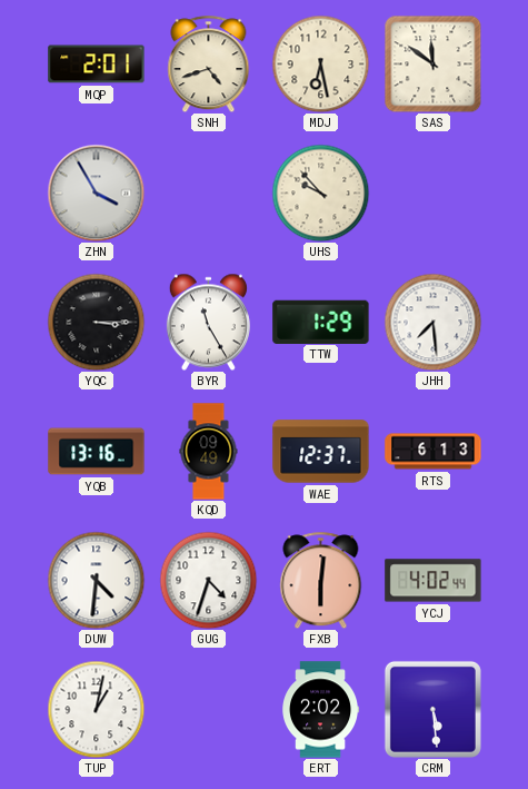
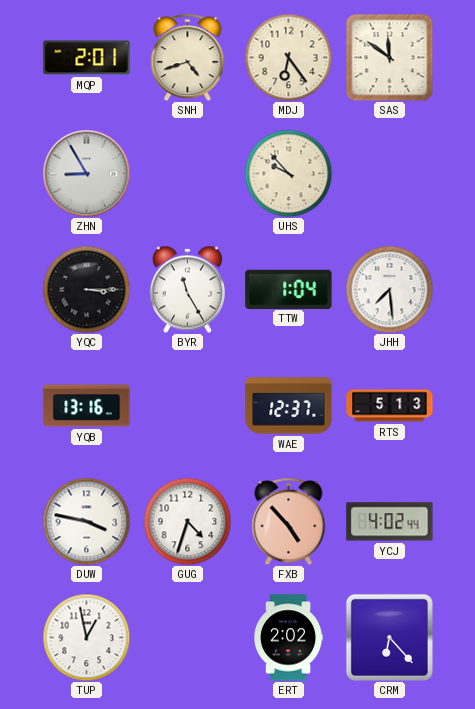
MDJ: 6:28 -> 6:24
ZHN: 3:55 -> 8:55
TTW: 1:29 -> 1:04
KQD: 09:49 -> none
RTS: 6:13 -> 5:13
DUW: 4:31 -> 3:47
FXB: 6:01 -> 4:53
TUP: 1:02 -> 12:58
CRM: 5:29 -> 6:23
